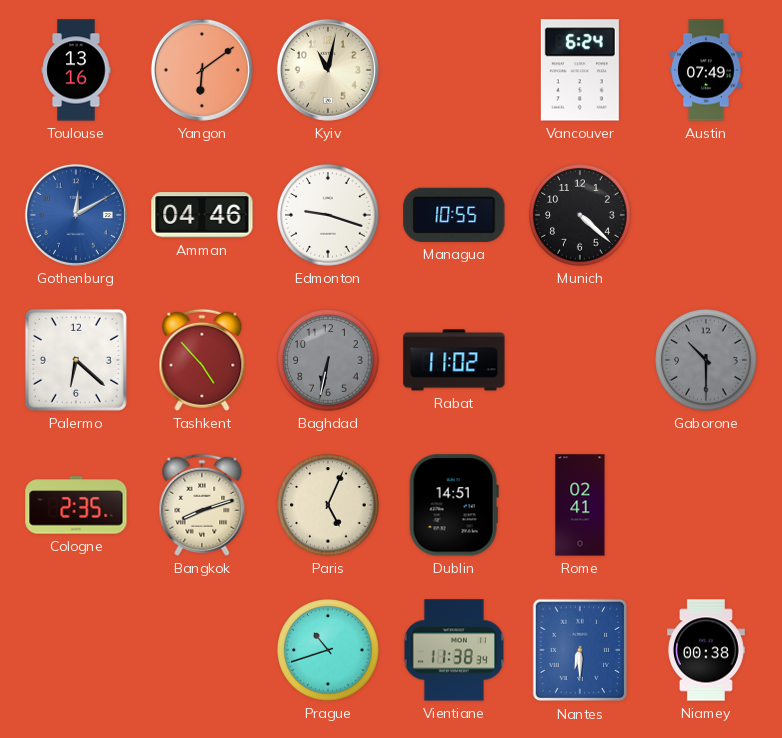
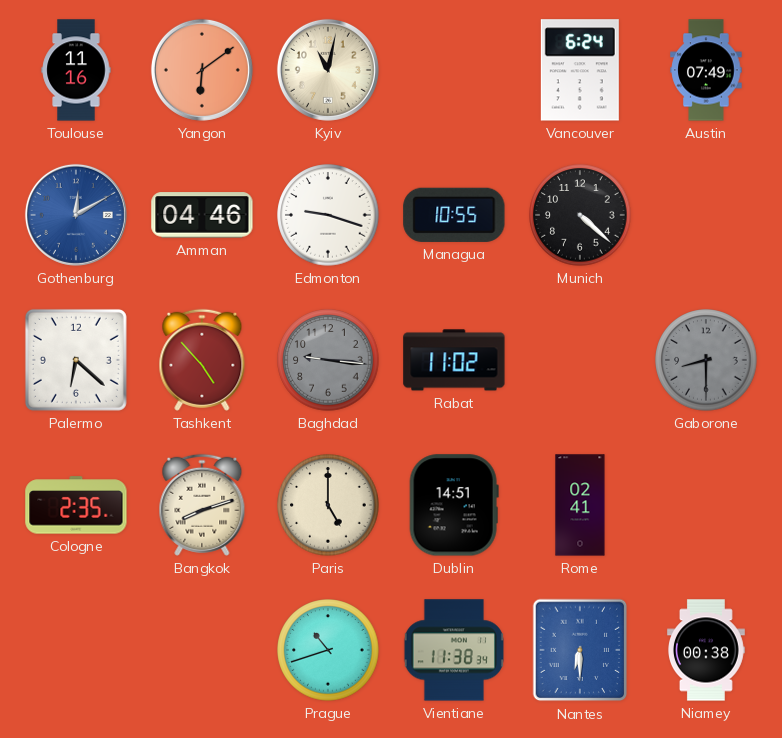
Toulouse: 13:16 -> 11:16
Baghdad: 6:32 -> 9:16
Gaborone: 10:30 -> 8:30
Paris: 5:04 -> 5:00
